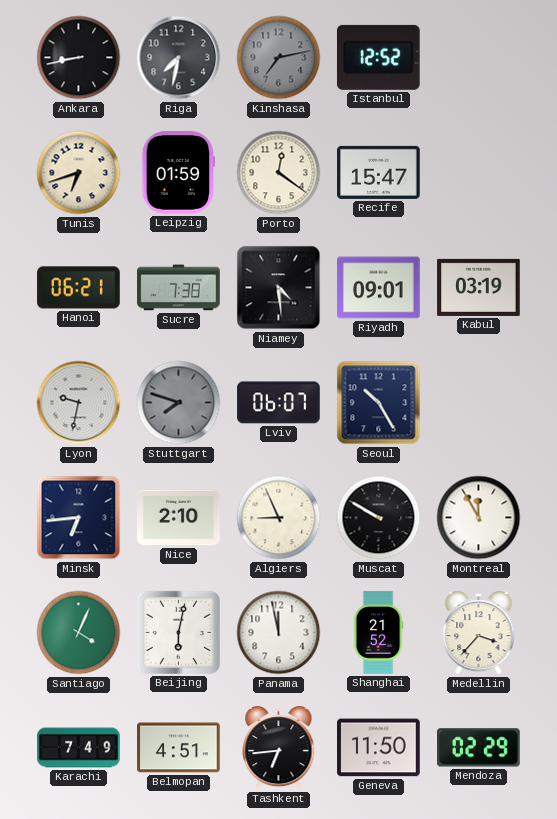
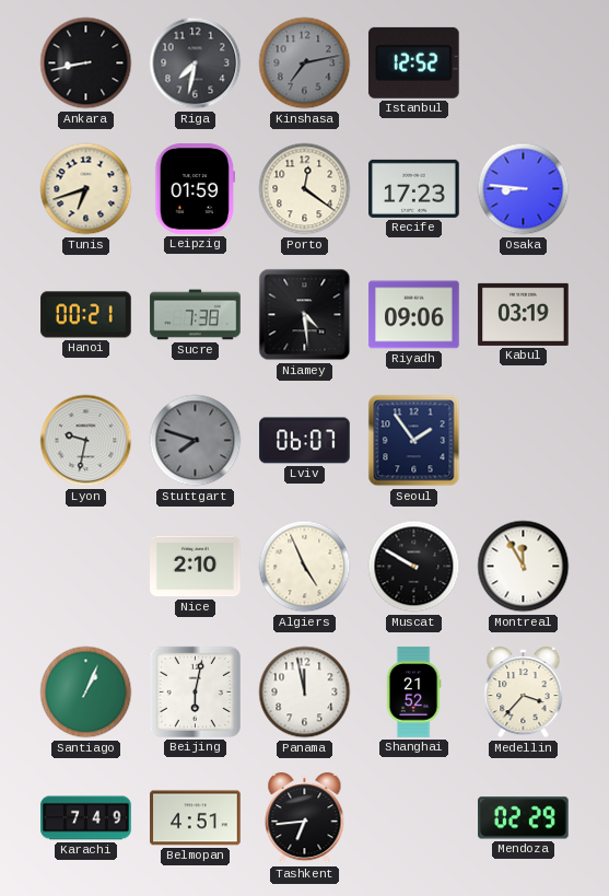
Recife: 15:47 -> 17:23
Osaka: none -> 8:46
Hanoi: 06:21 -> 00:21
Riyadh: 09:01 -> 09:06
Seoul: 10:25 -> 1:54
Minsk: 6:44 -> none
Algiers: 8:56 -> 4:56
Santiago: 4:04 -> 1:04
Geneva: 11:50 -> none
